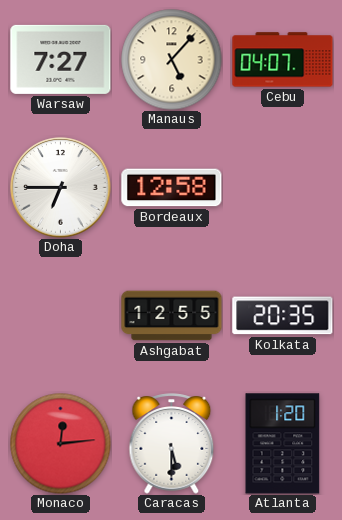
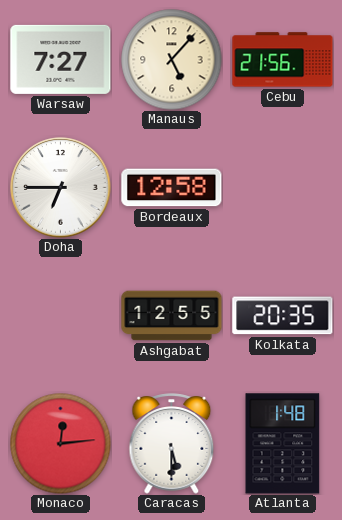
Cebu: 04:07 -> 21:56
Atlanta: 1:20 -> 1:48
